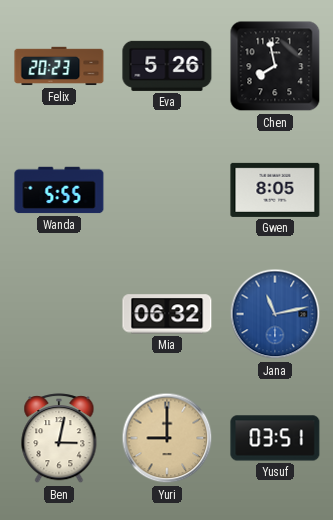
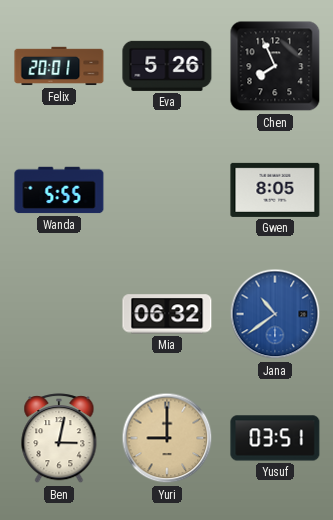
Felix: 20:23 -> 20:01
Chen: 7:58 -> 7:56
Jana: 11:13 -> 10:39
